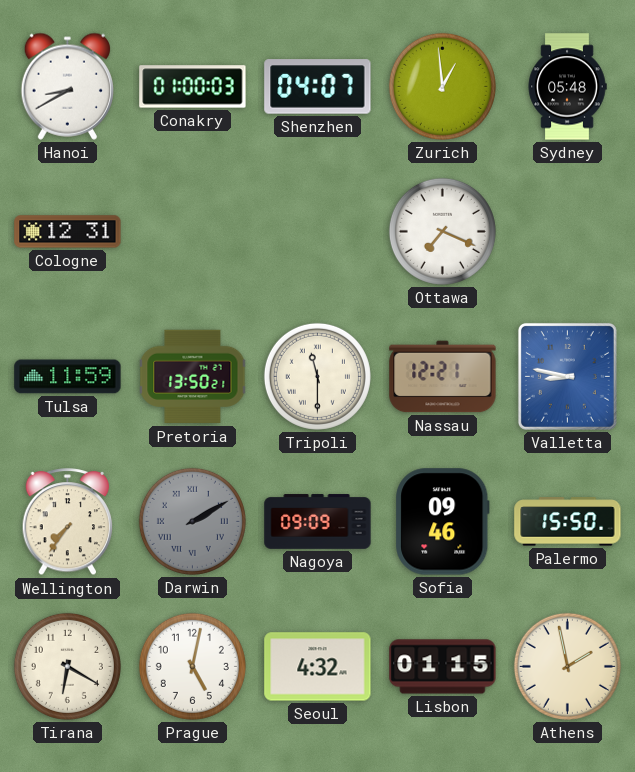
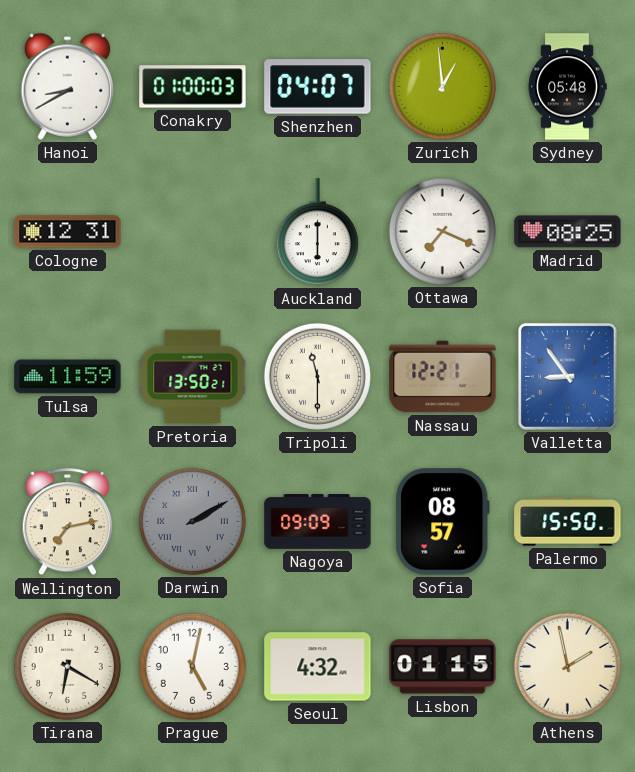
Auckland: none -> 6:00
Madrid: none -> 08:25
Valletta: 8:47 -> 8:54
Wellington: 7:36 -> 7:13
Sofia: 09:46 -> 08:57
